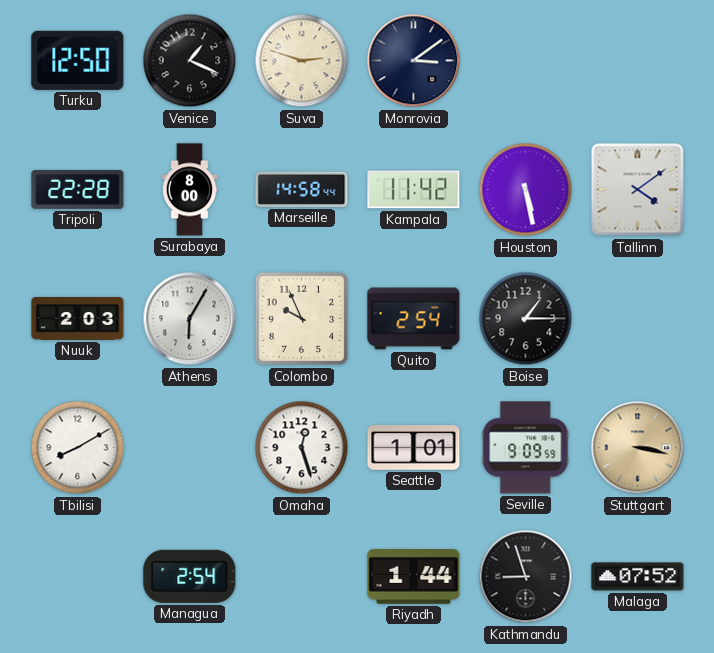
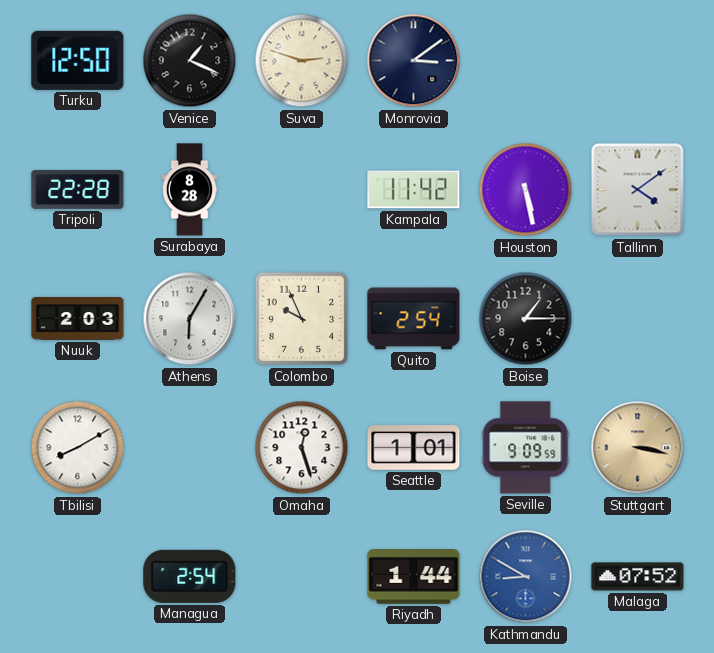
Surabaya: 8:00 -> 8:28
Marseille: 14:58 -> none
Kathmandu: 8:57 -> 8:50
Kathmandu dial: black -> blue
